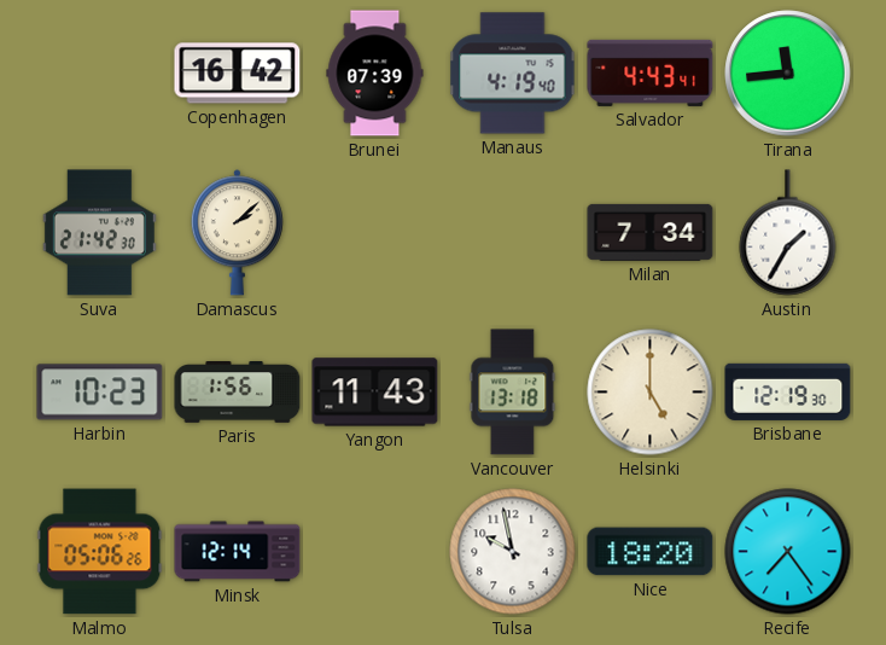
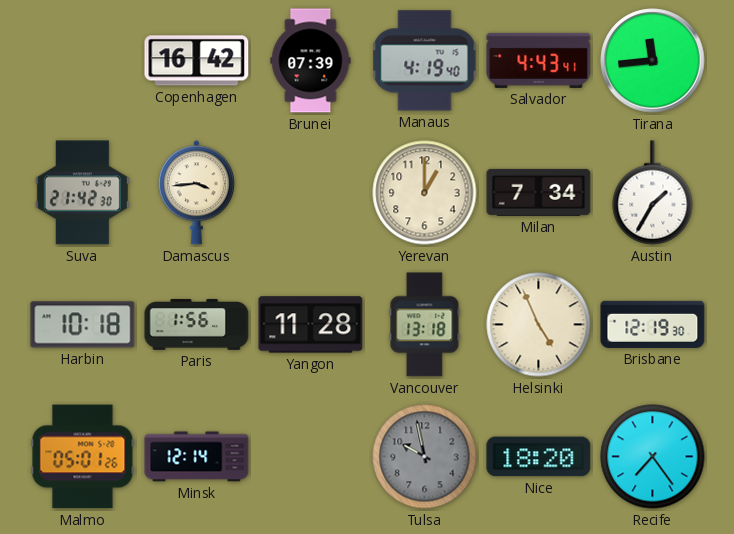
Damascus: 2:08 -> 3:44
Yerevan: none -> 1:00
Harbin: 10:23 -> 10:18
Yangon: 11:43 -> 11:28
Helsinki: 5:00 -> 4:56
Malmo: 05:06 -> 05:01
Tulsa dial: white -> grey
